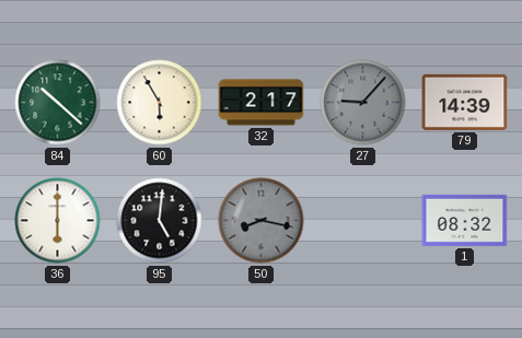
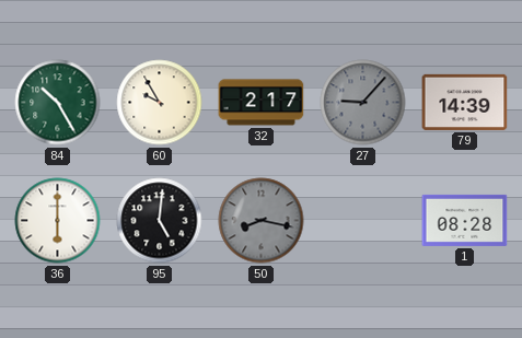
84: 10:22 -> 10:25
60: 5:55 -> 9:55
1: 08:32 -> 08:28
